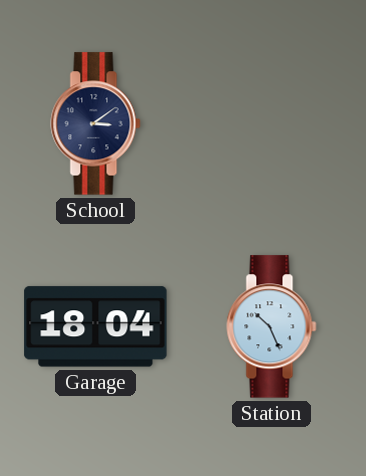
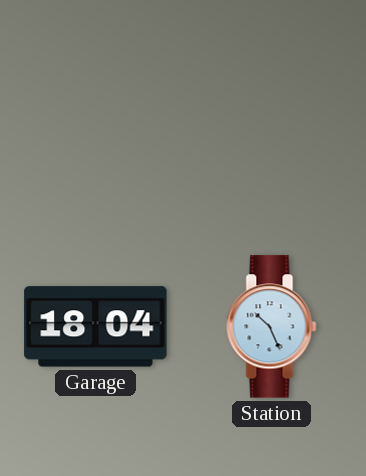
School: 3:09 -> none
